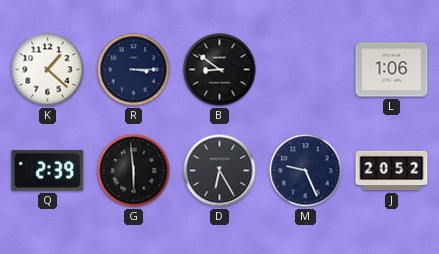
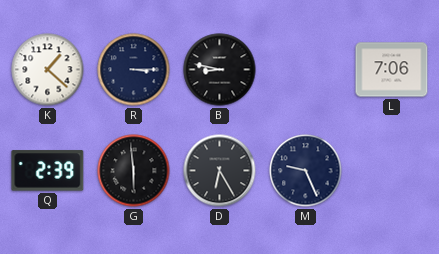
B: 8:51 -> 8:47
L: 1:06 -> 7:06
J: 20:52 -> none
